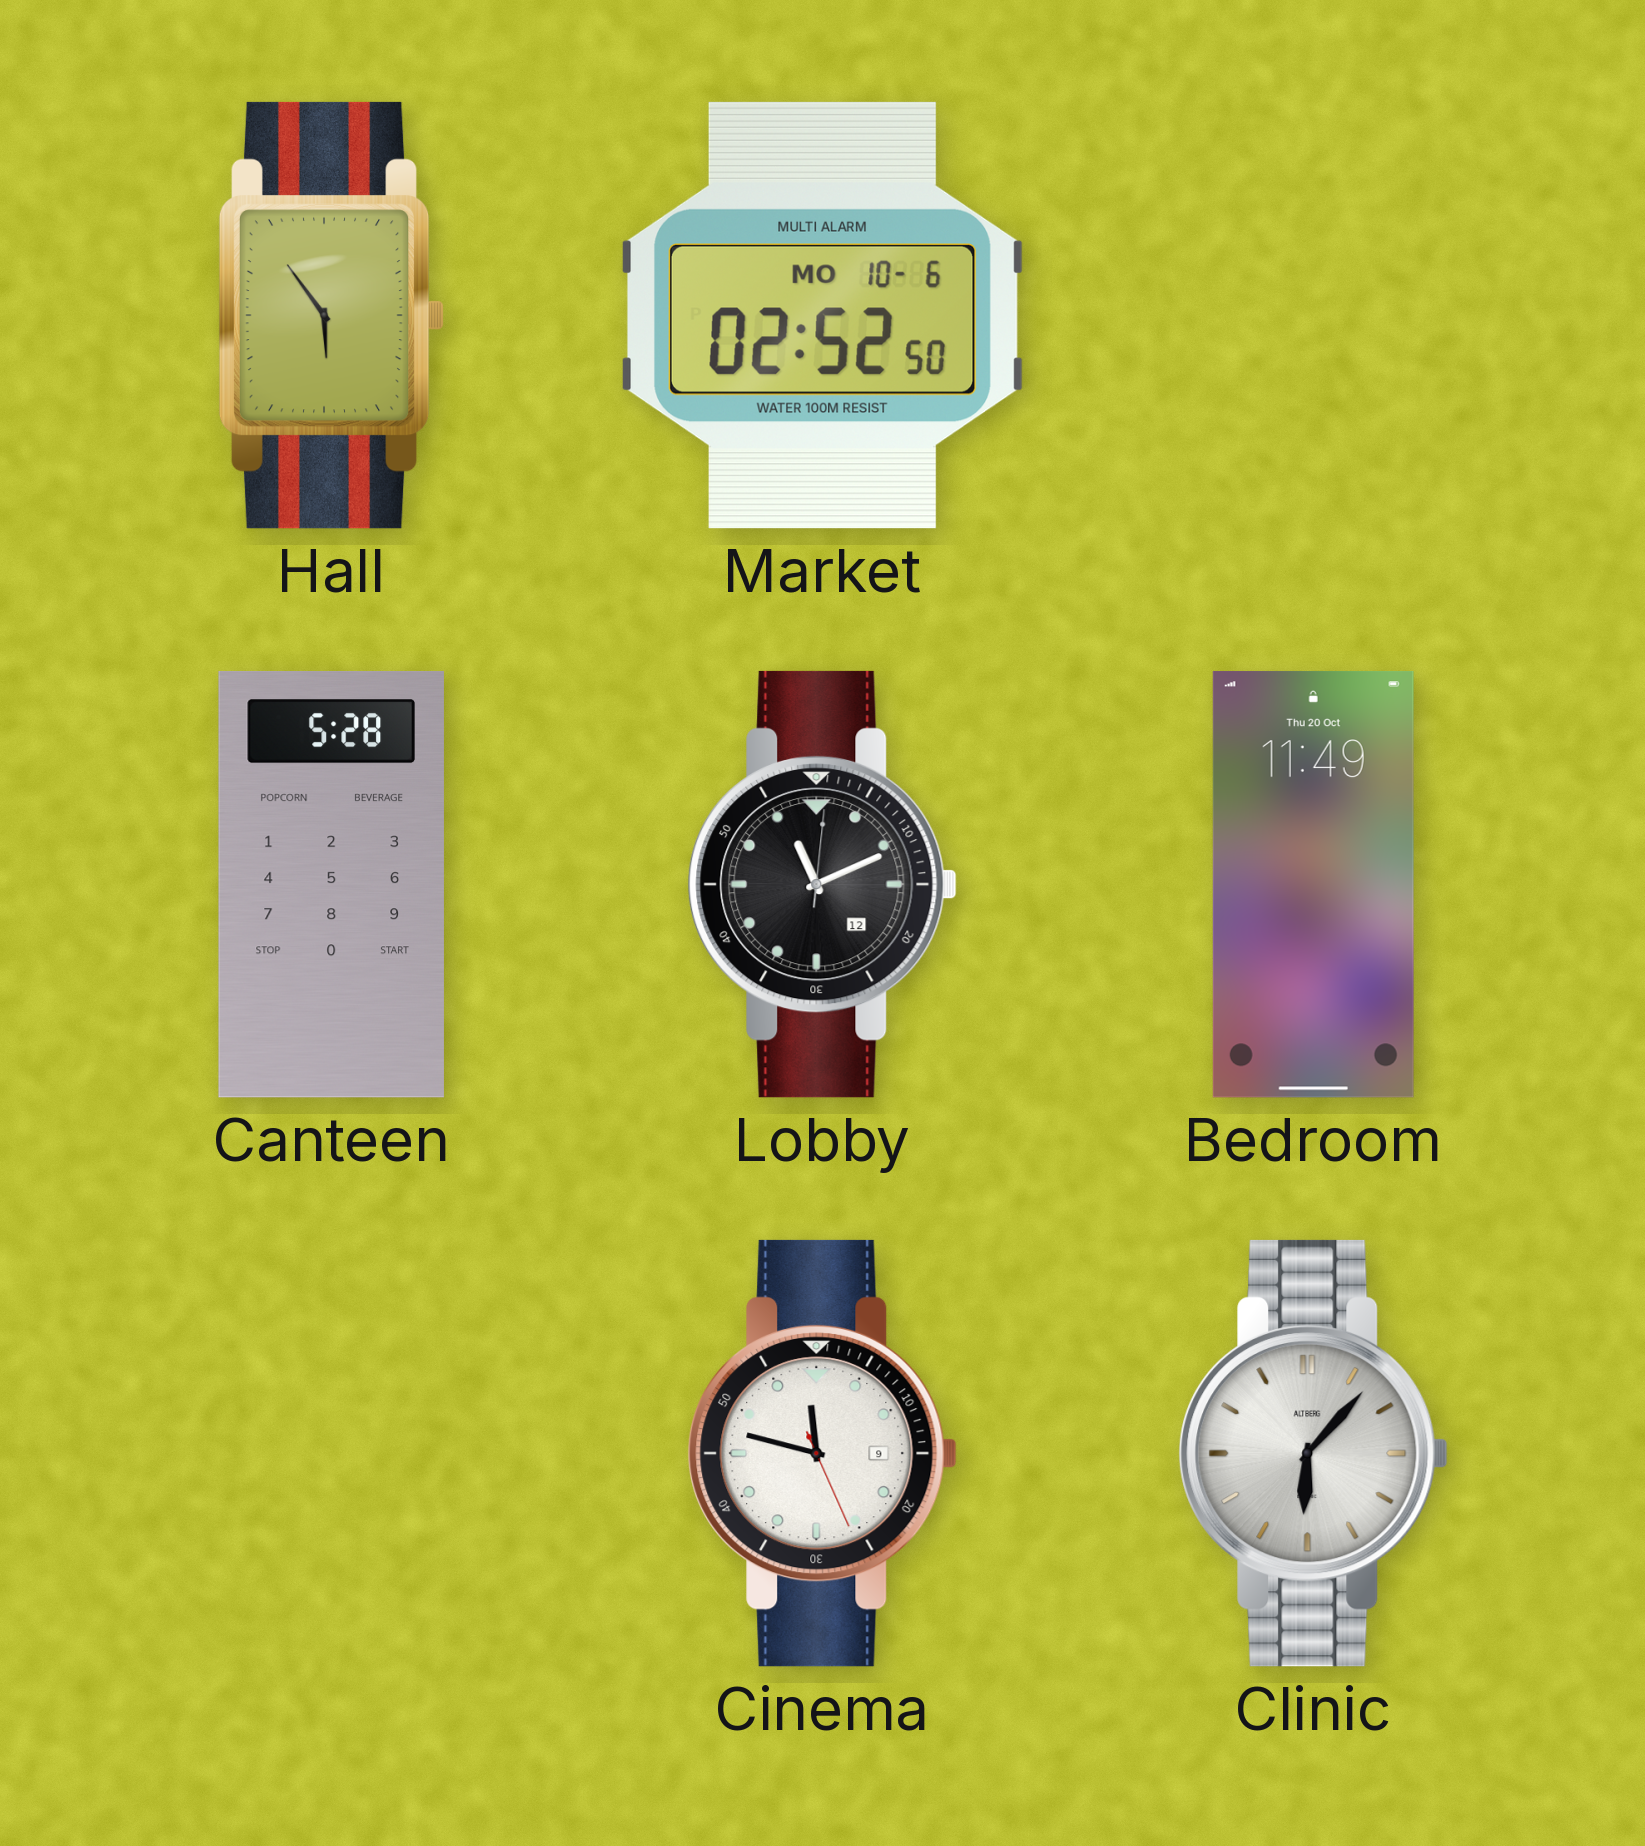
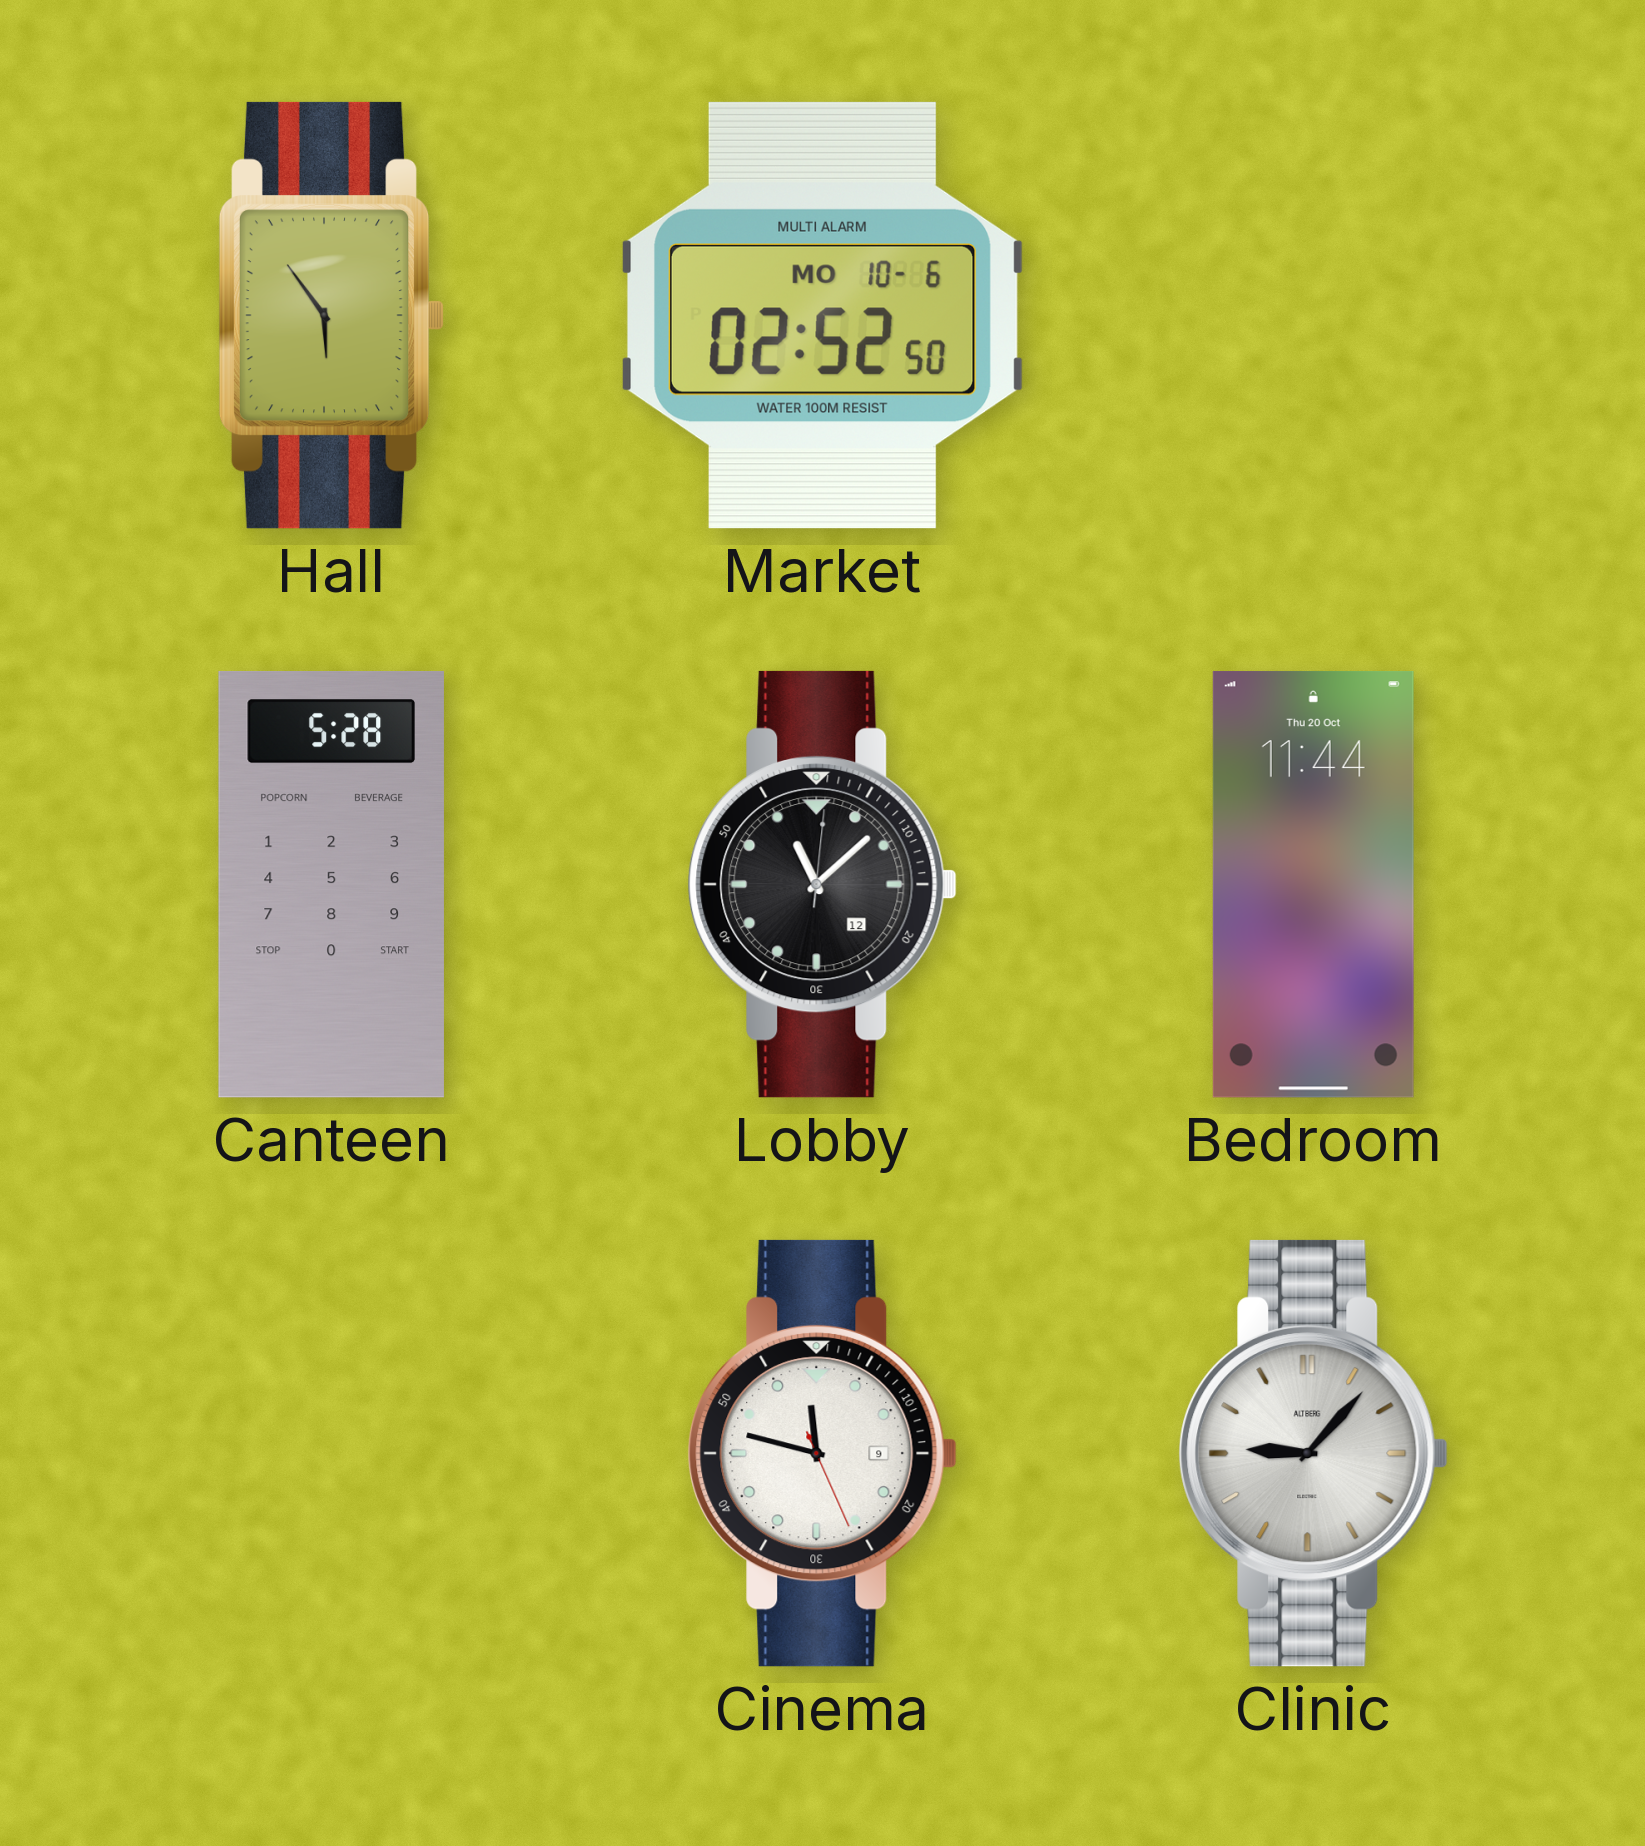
Lobby: 11:11 -> 11:08
Bedroom: 11:49 -> 11:44
Clinic: 6:07 -> 9:07
